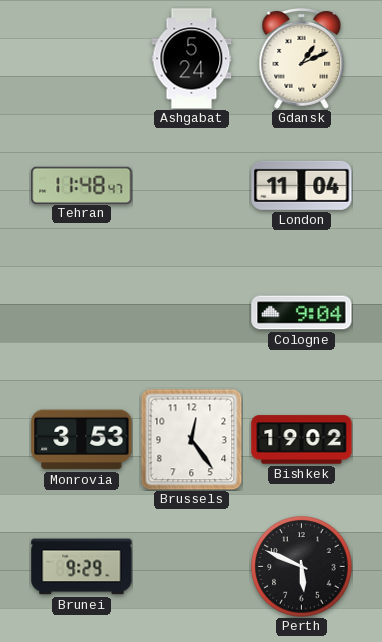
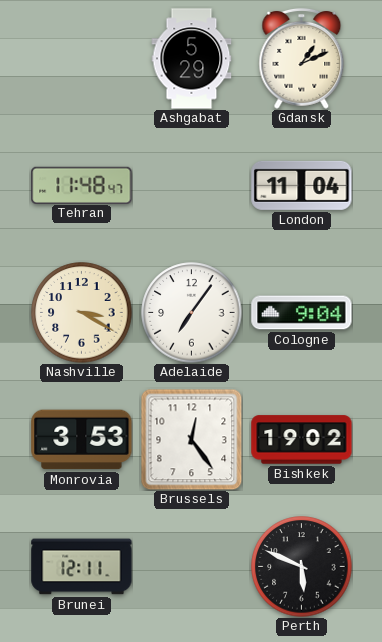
Ashgabat: 5:24 -> 5:29
Nashville: none -> 3:20
Adelaide: none -> 7:06
Brunei: 9:29 -> 12:11
